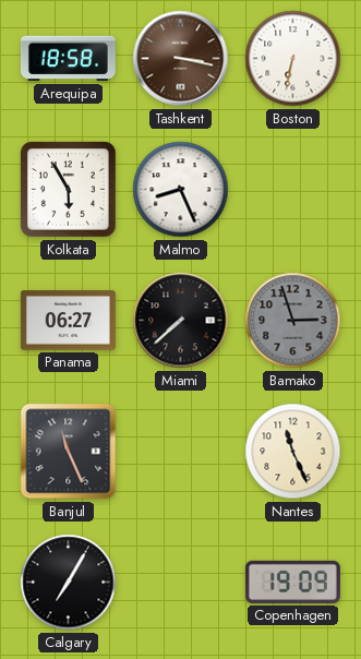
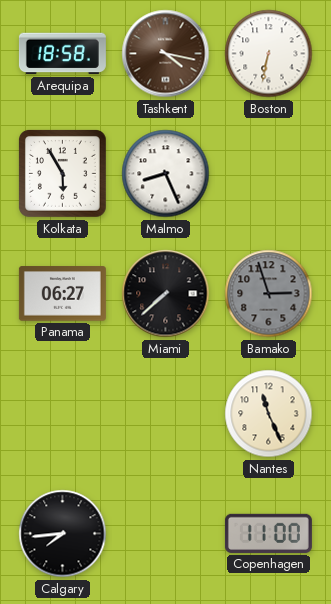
Tashkent: 3:17 -> 4:17
Banjul: 11:26 -> none
Calgary: 7:05 -> 7:44
Copenhagen: 19:09 -> 11:00
